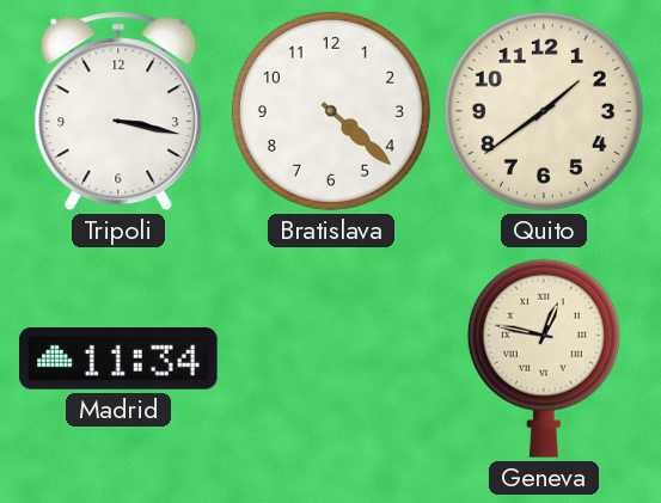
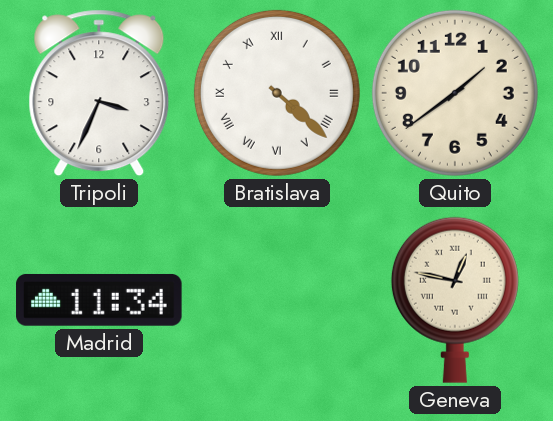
Tripoli: 3:17 -> 3:34
Bratislava numerals: Arabic -> Roman
